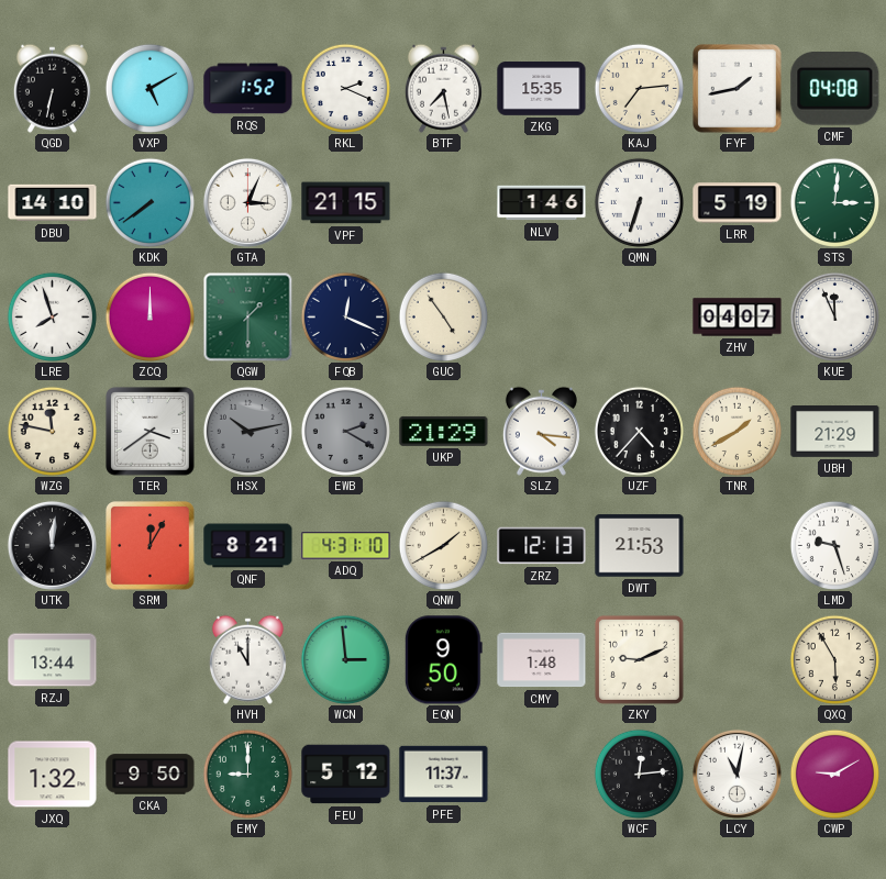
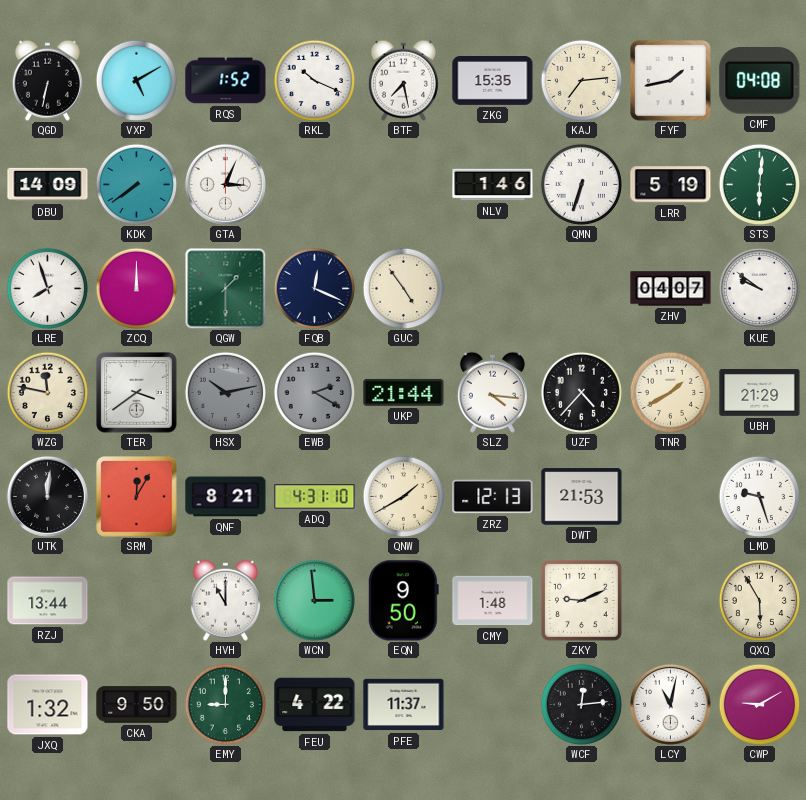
RKL: 2:19 -> 10:19
DBU: 14:10 -> 14:09
VPF: 21:15 -> none
STS: 3:01 -> 6:01
KUE: 11:56 -> 9:51
UKP: 21:29 -> 21:44
FEU: 5:12 -> 4:22
